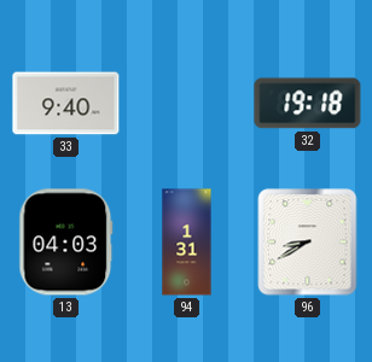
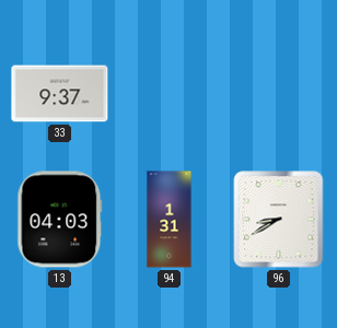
33: 9:40 -> 9:37
32: 19:18 -> none
